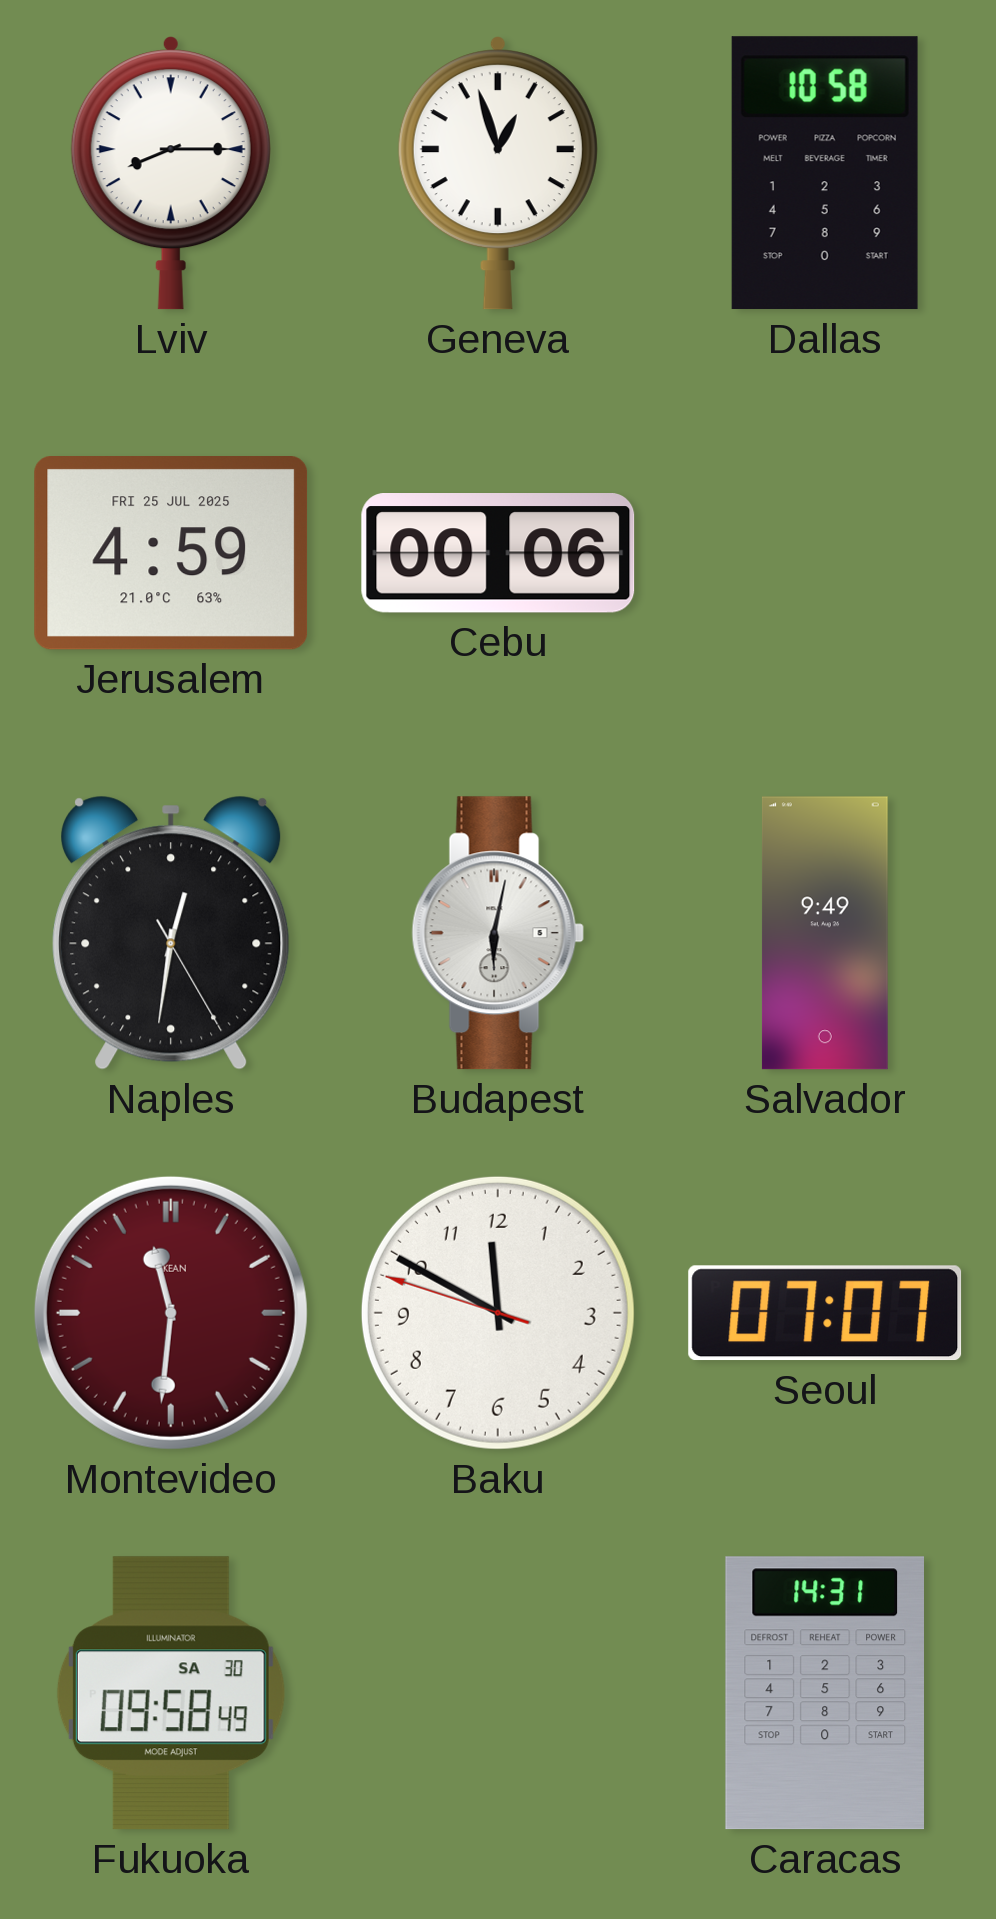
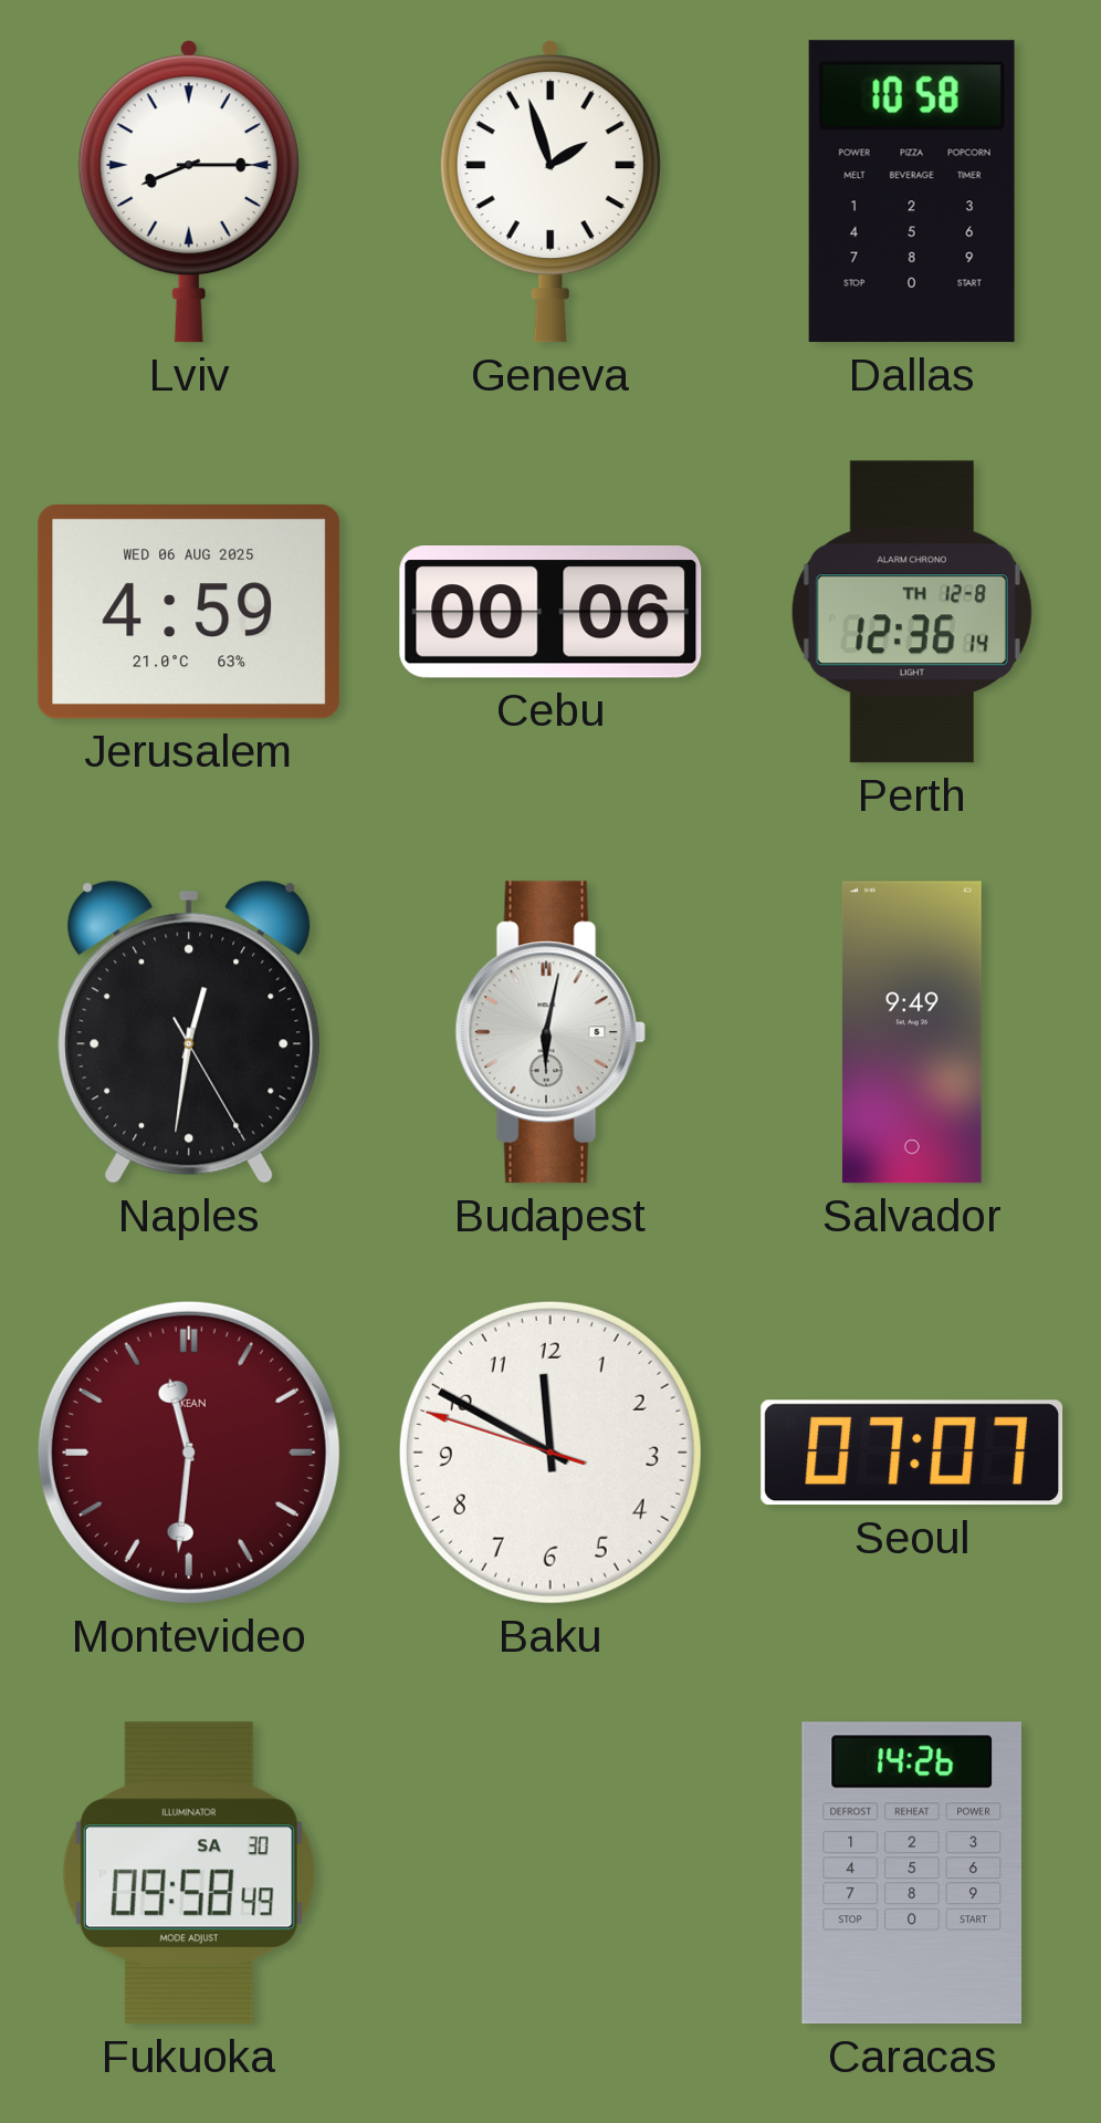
Geneva: 12:57 -> 1:57
Jerusalem date: FRI 25 JUL 2025 -> WED 06 AUG 2025
Perth: none -> 12:36
Caracas: 14:31 -> 14:26
